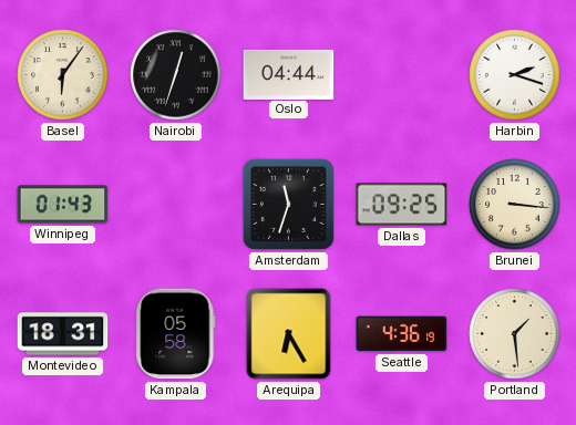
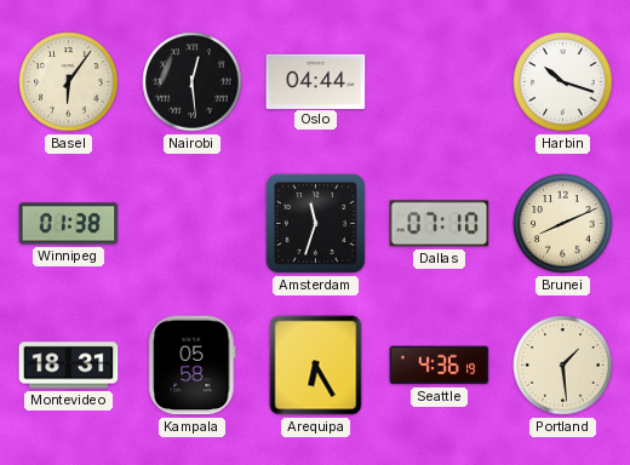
Nairobi: 12:33 -> 12:29
Harbin: 2:18 -> 10:18
Winnipeg: 01:43 -> 01:38
Dallas: 09:25 -> 07:10
Brunei: 3:16 -> 8:11
